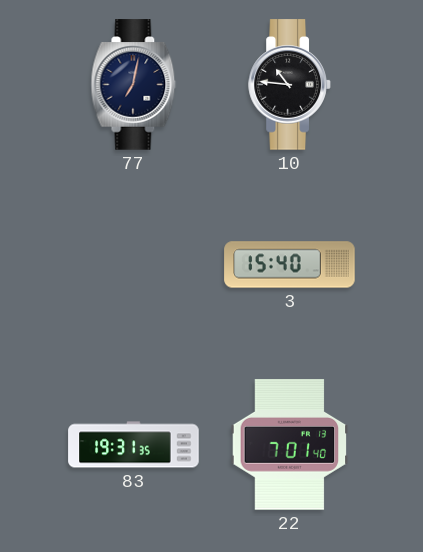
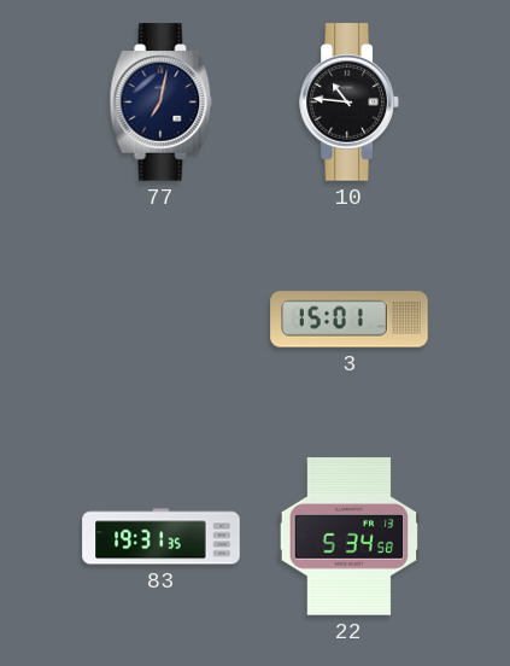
3: 15:40 -> 15:01
22: 7:01 -> 5:34
